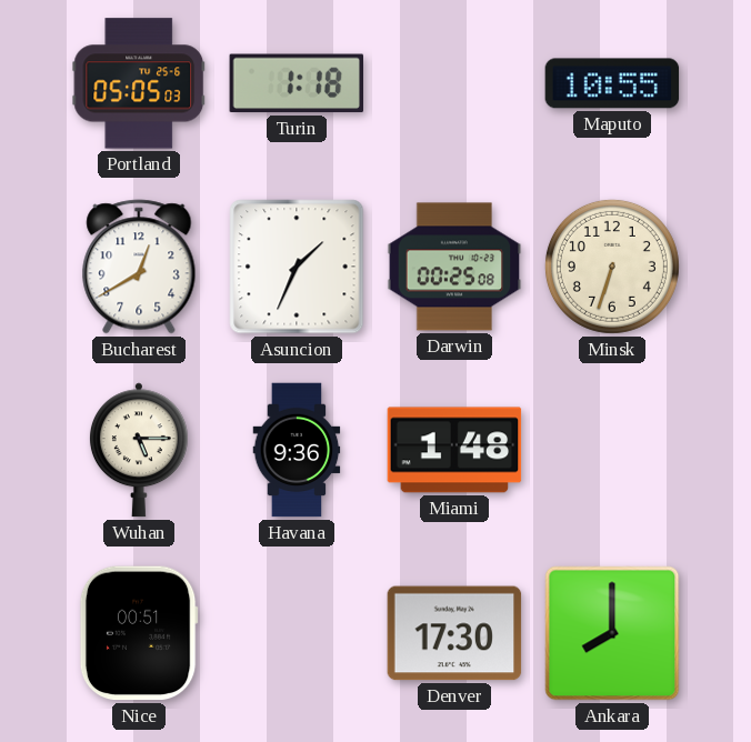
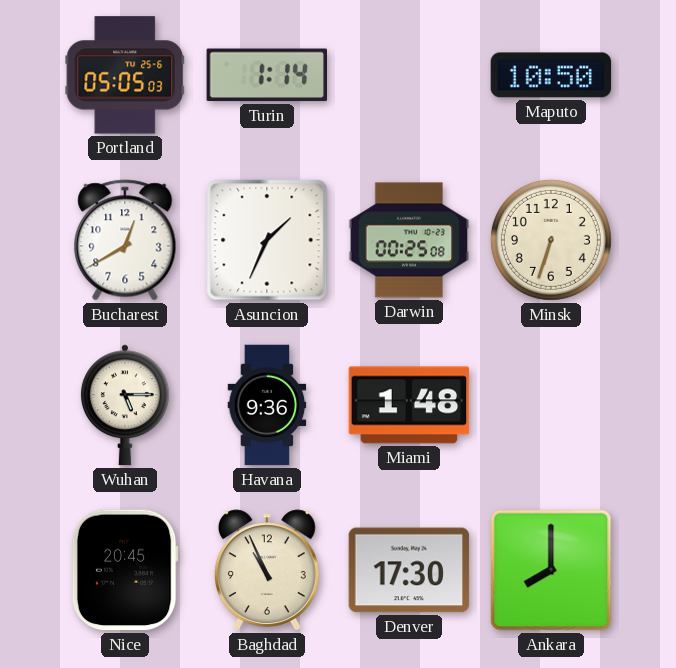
Turin: 1:18 -> 1:14
Maputo: 10:55 -> 10:50
Nice: 00:51 -> 20:45
Baghdad: none -> 10:56
